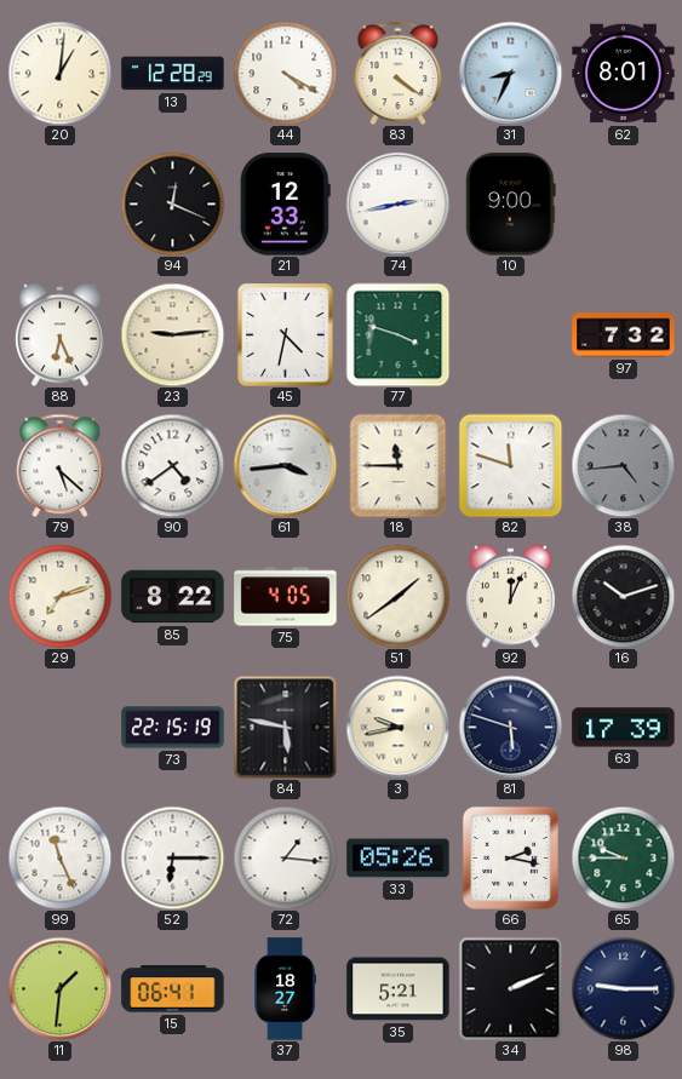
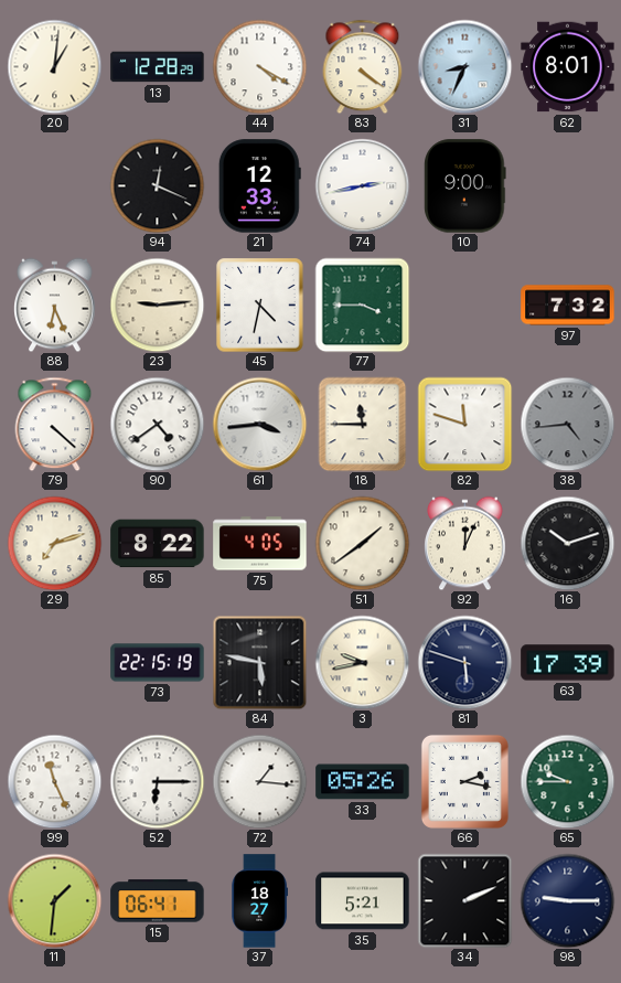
77: 3:48 -> 3:45
79: 5:22 -> 4:22
